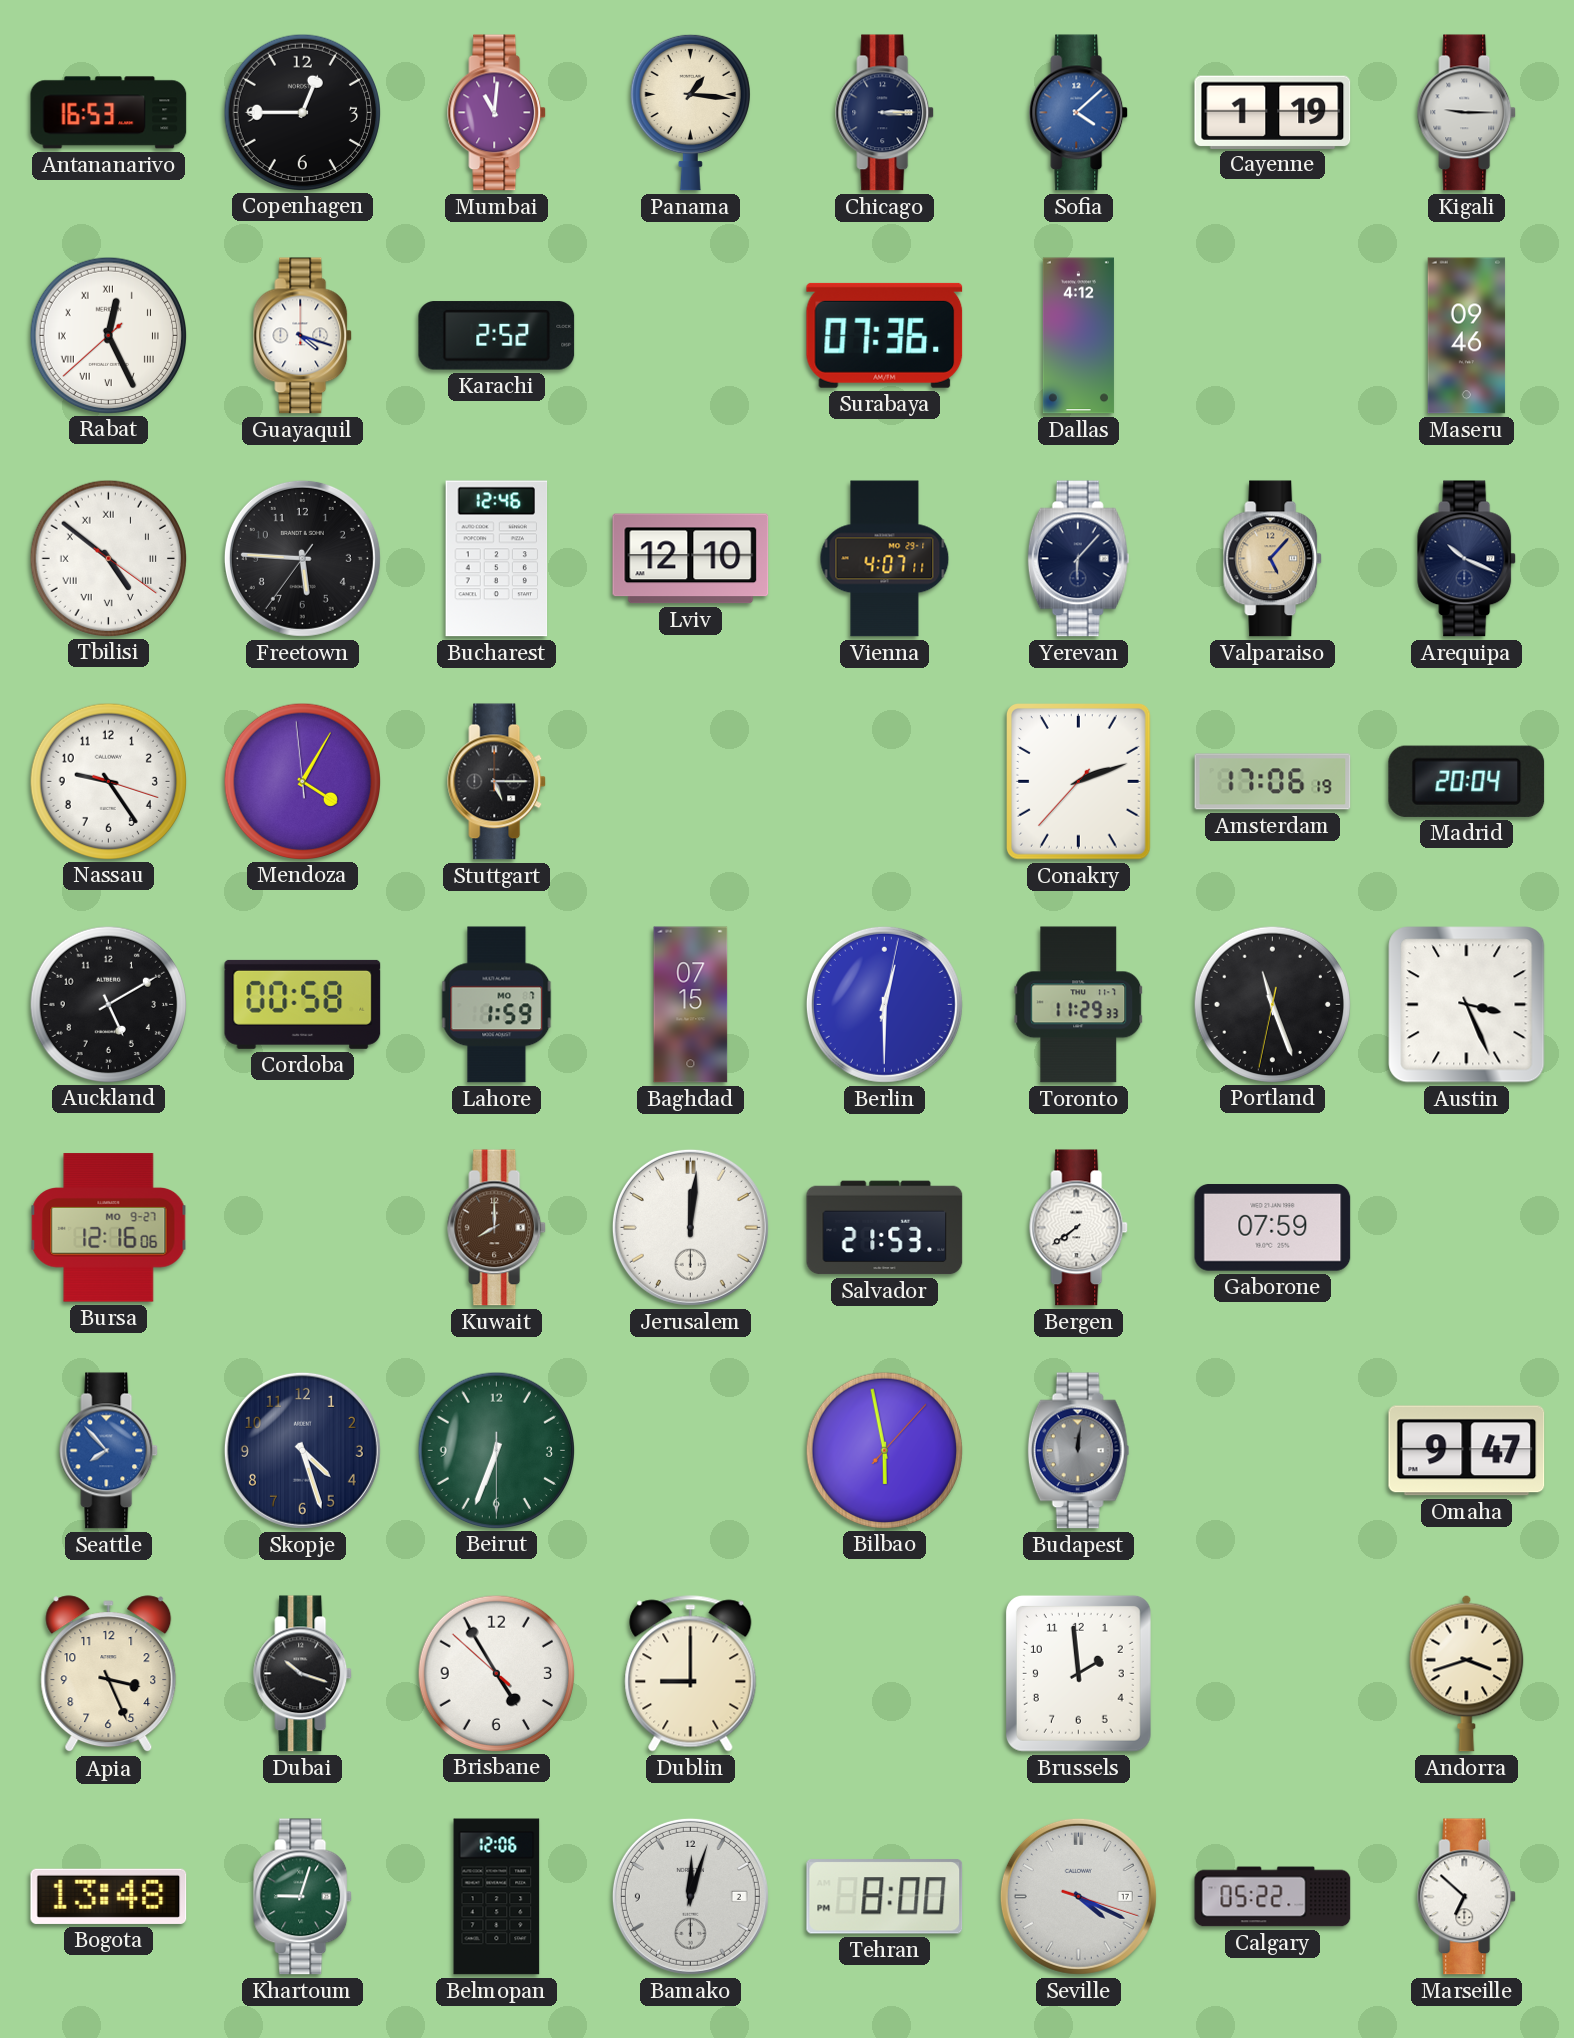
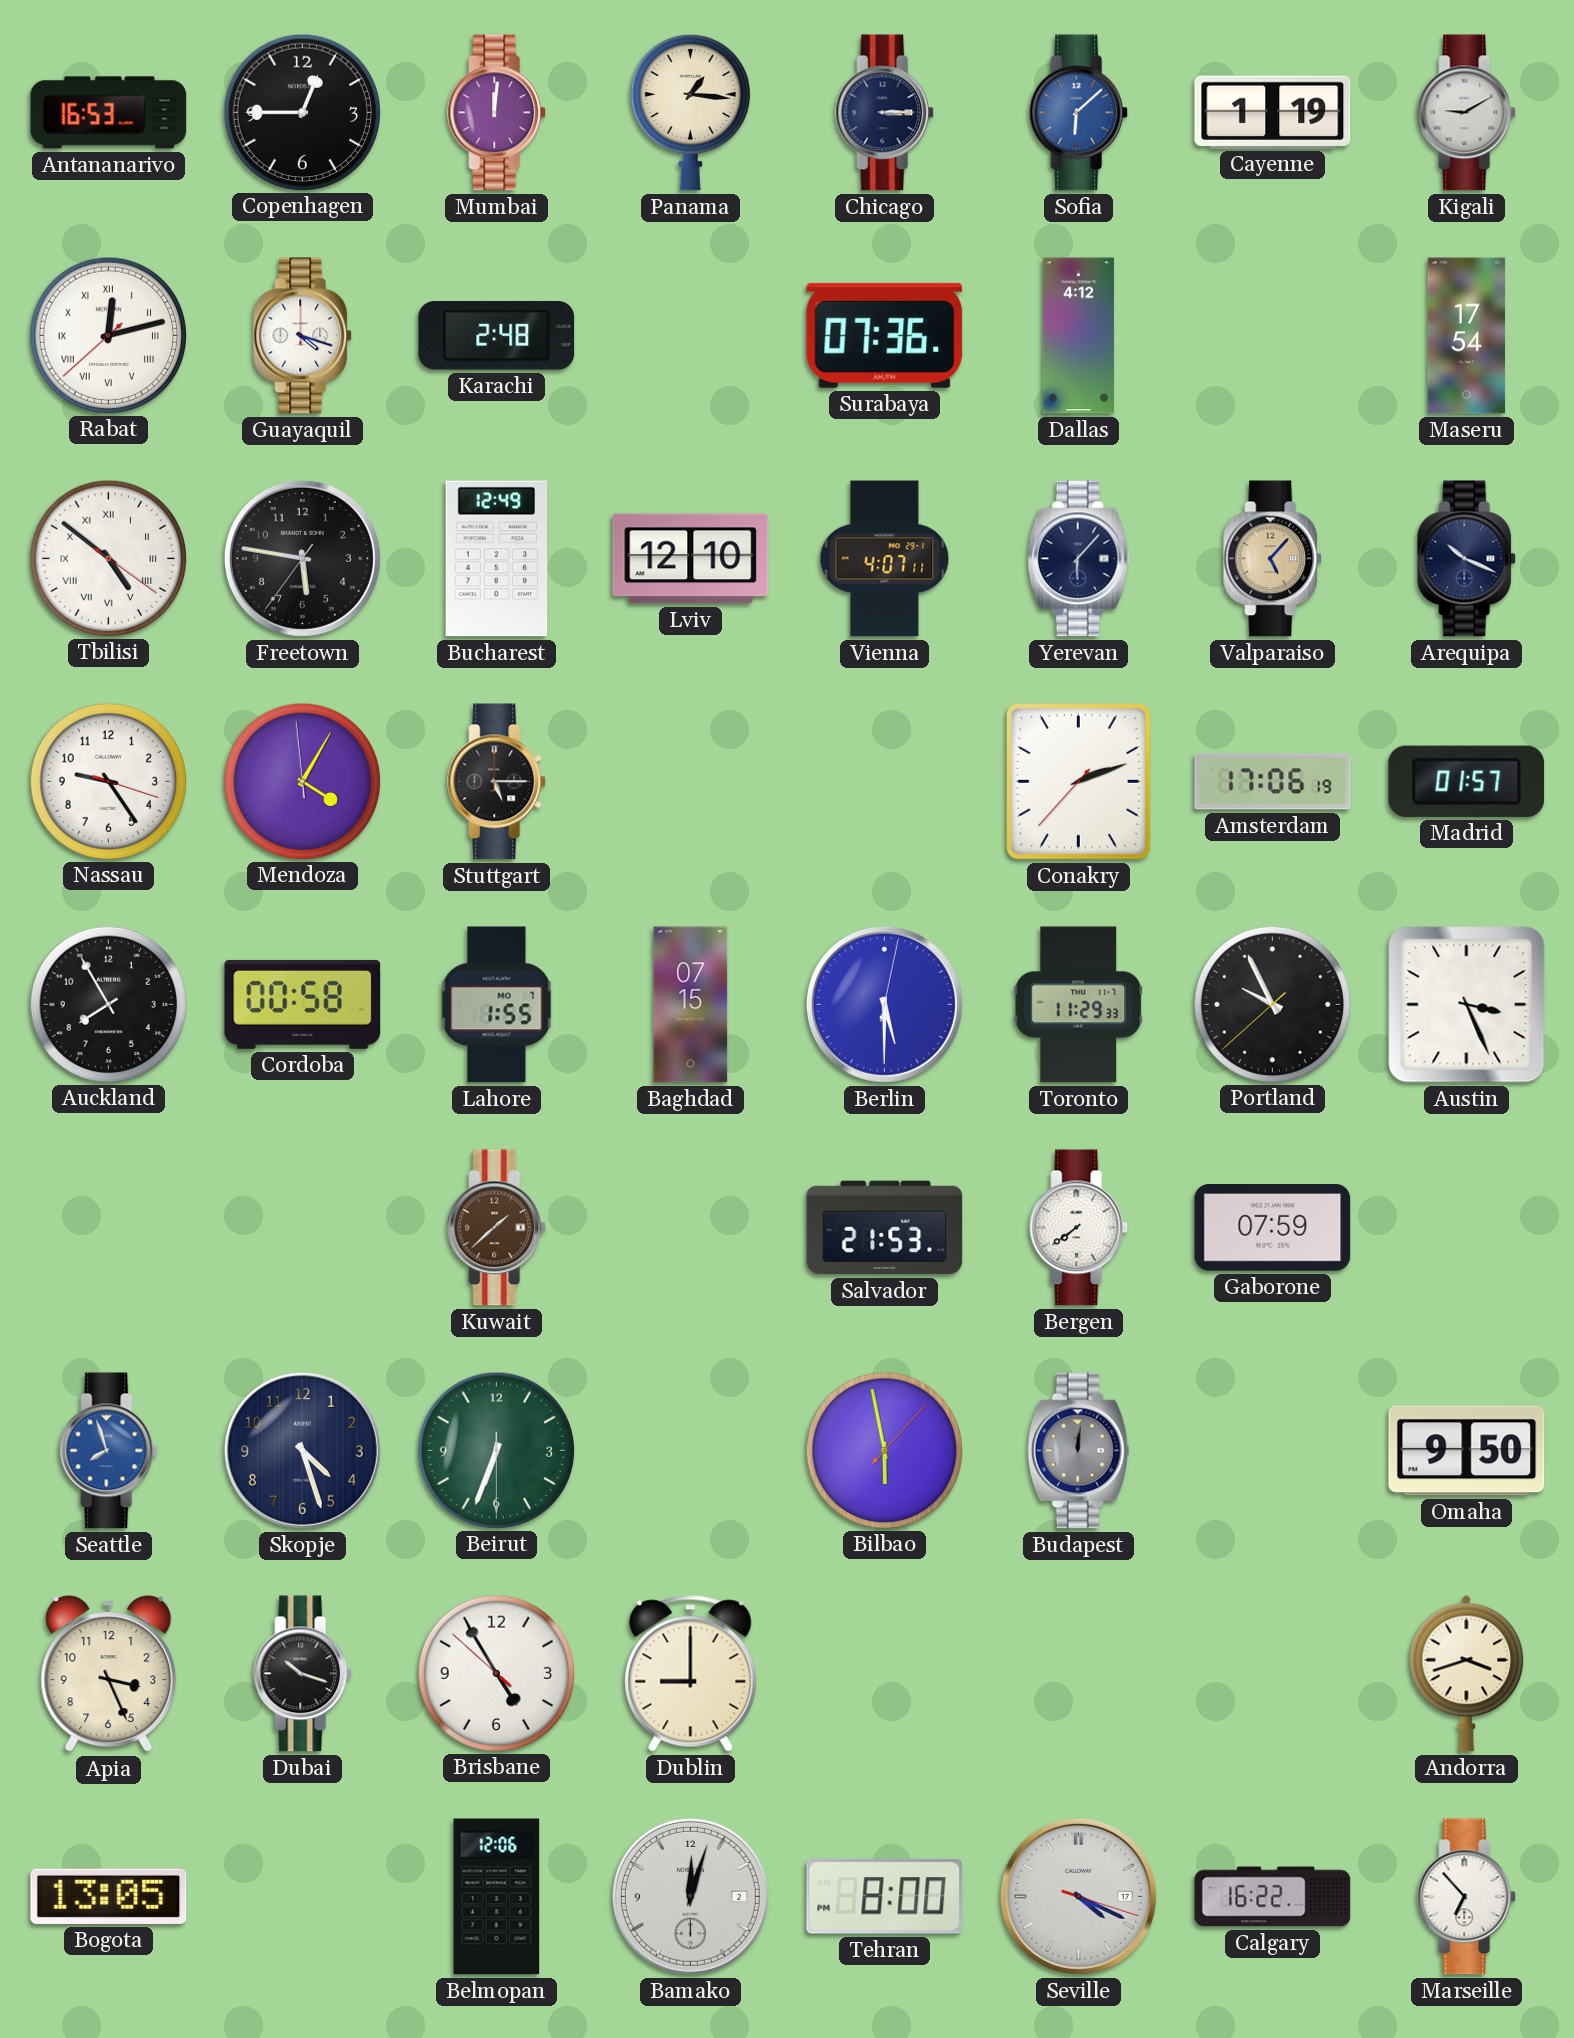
Mumbai: 11:01 -> 12:01
Sofia: 4:08 -> 6:08
Kigali: 9:15 -> 9:10
Rabat: 12:25 -> 12:12
Karachi: 2:52 -> 2:48
Maseru: 09:46 -> 17:54
Freetown: 5:45 -> 5:46
Bucharest: 12:46 -> 12:49
Madrid: 20:04 -> 01:57
Auckland: 5:10 -> 7:55
Lahore: 1:59 -> 1:55
Berlin: 12:30 -> 5:30
Portland: 11:26 -> 9:55
Bursa: 12:16 -> none
Kuwait: 8:00 -> 1:38
Jerusalem: 12:01 -> none
Seattle: 7:53 -> 7:57
Omaha: 9:47 -> 9:50
Brussels: 1:59 -> none
Bogota: 13:48 -> 13:05
Khartoum: 9:03 -> none
Calgary: 05:22 -> 16:22
Marseille: 6:52 -> 6:53
